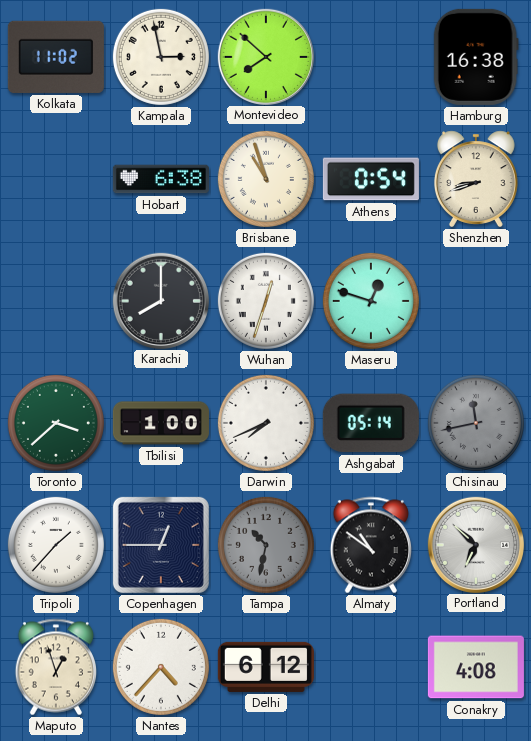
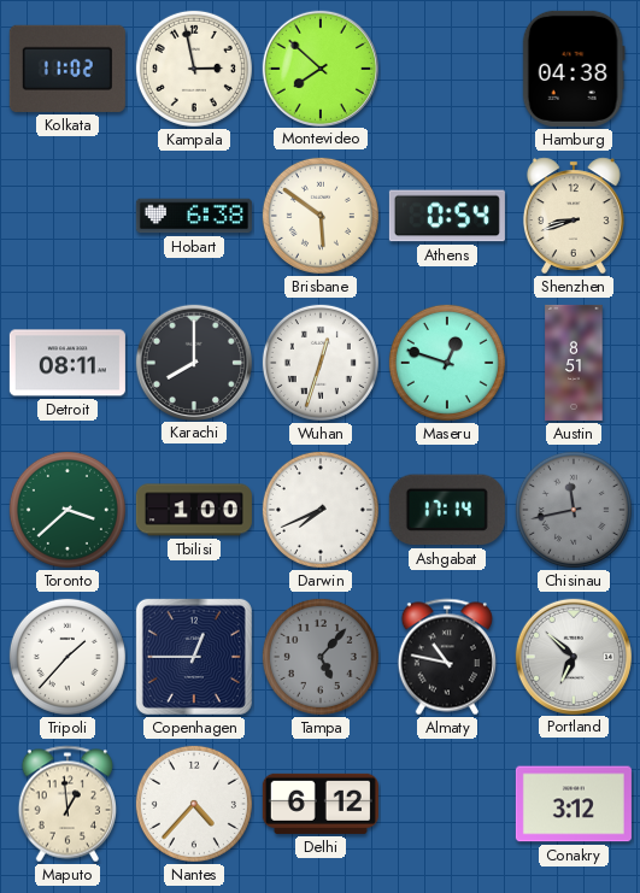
Hamburg: 16:38 -> 04:38
Brisbane: 10:57 -> 5:51
Detroit: none -> 08:11
Austin: none -> 8:51
Ashgabat: 05:14 -> 17:14
Tampa: 10:32 -> 5:07
Almaty: 10:51 -> 10:47
Maputo: 12:57 -> 12:59
Conakry: 4:08 -> 3:12
